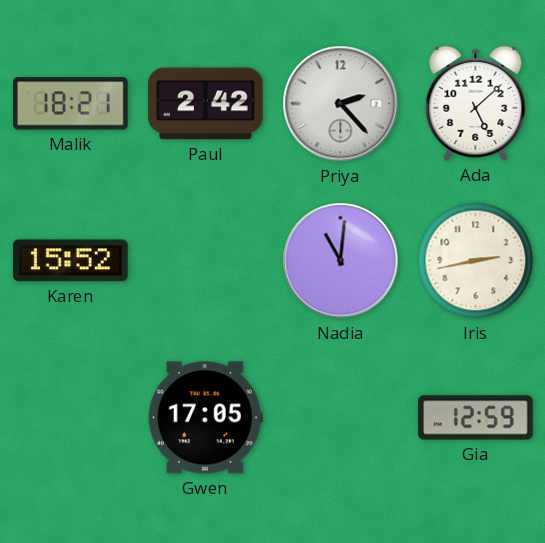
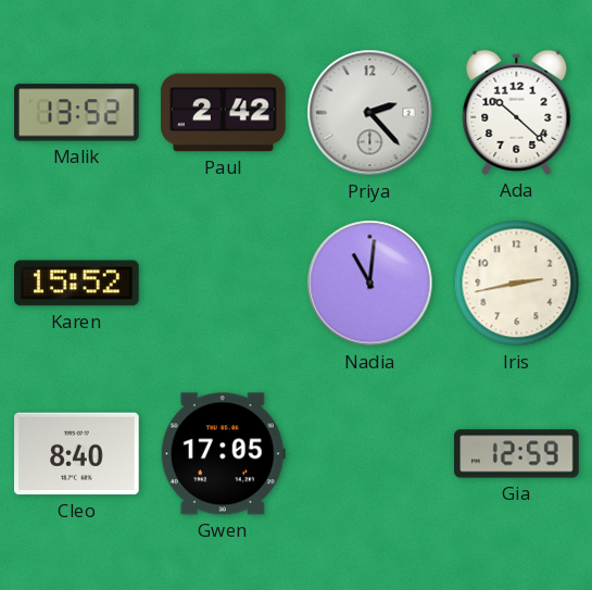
Malik: 18:21 -> 13:52
Ada: 5:08 -> 10:22
Cleo: none -> 8:40
